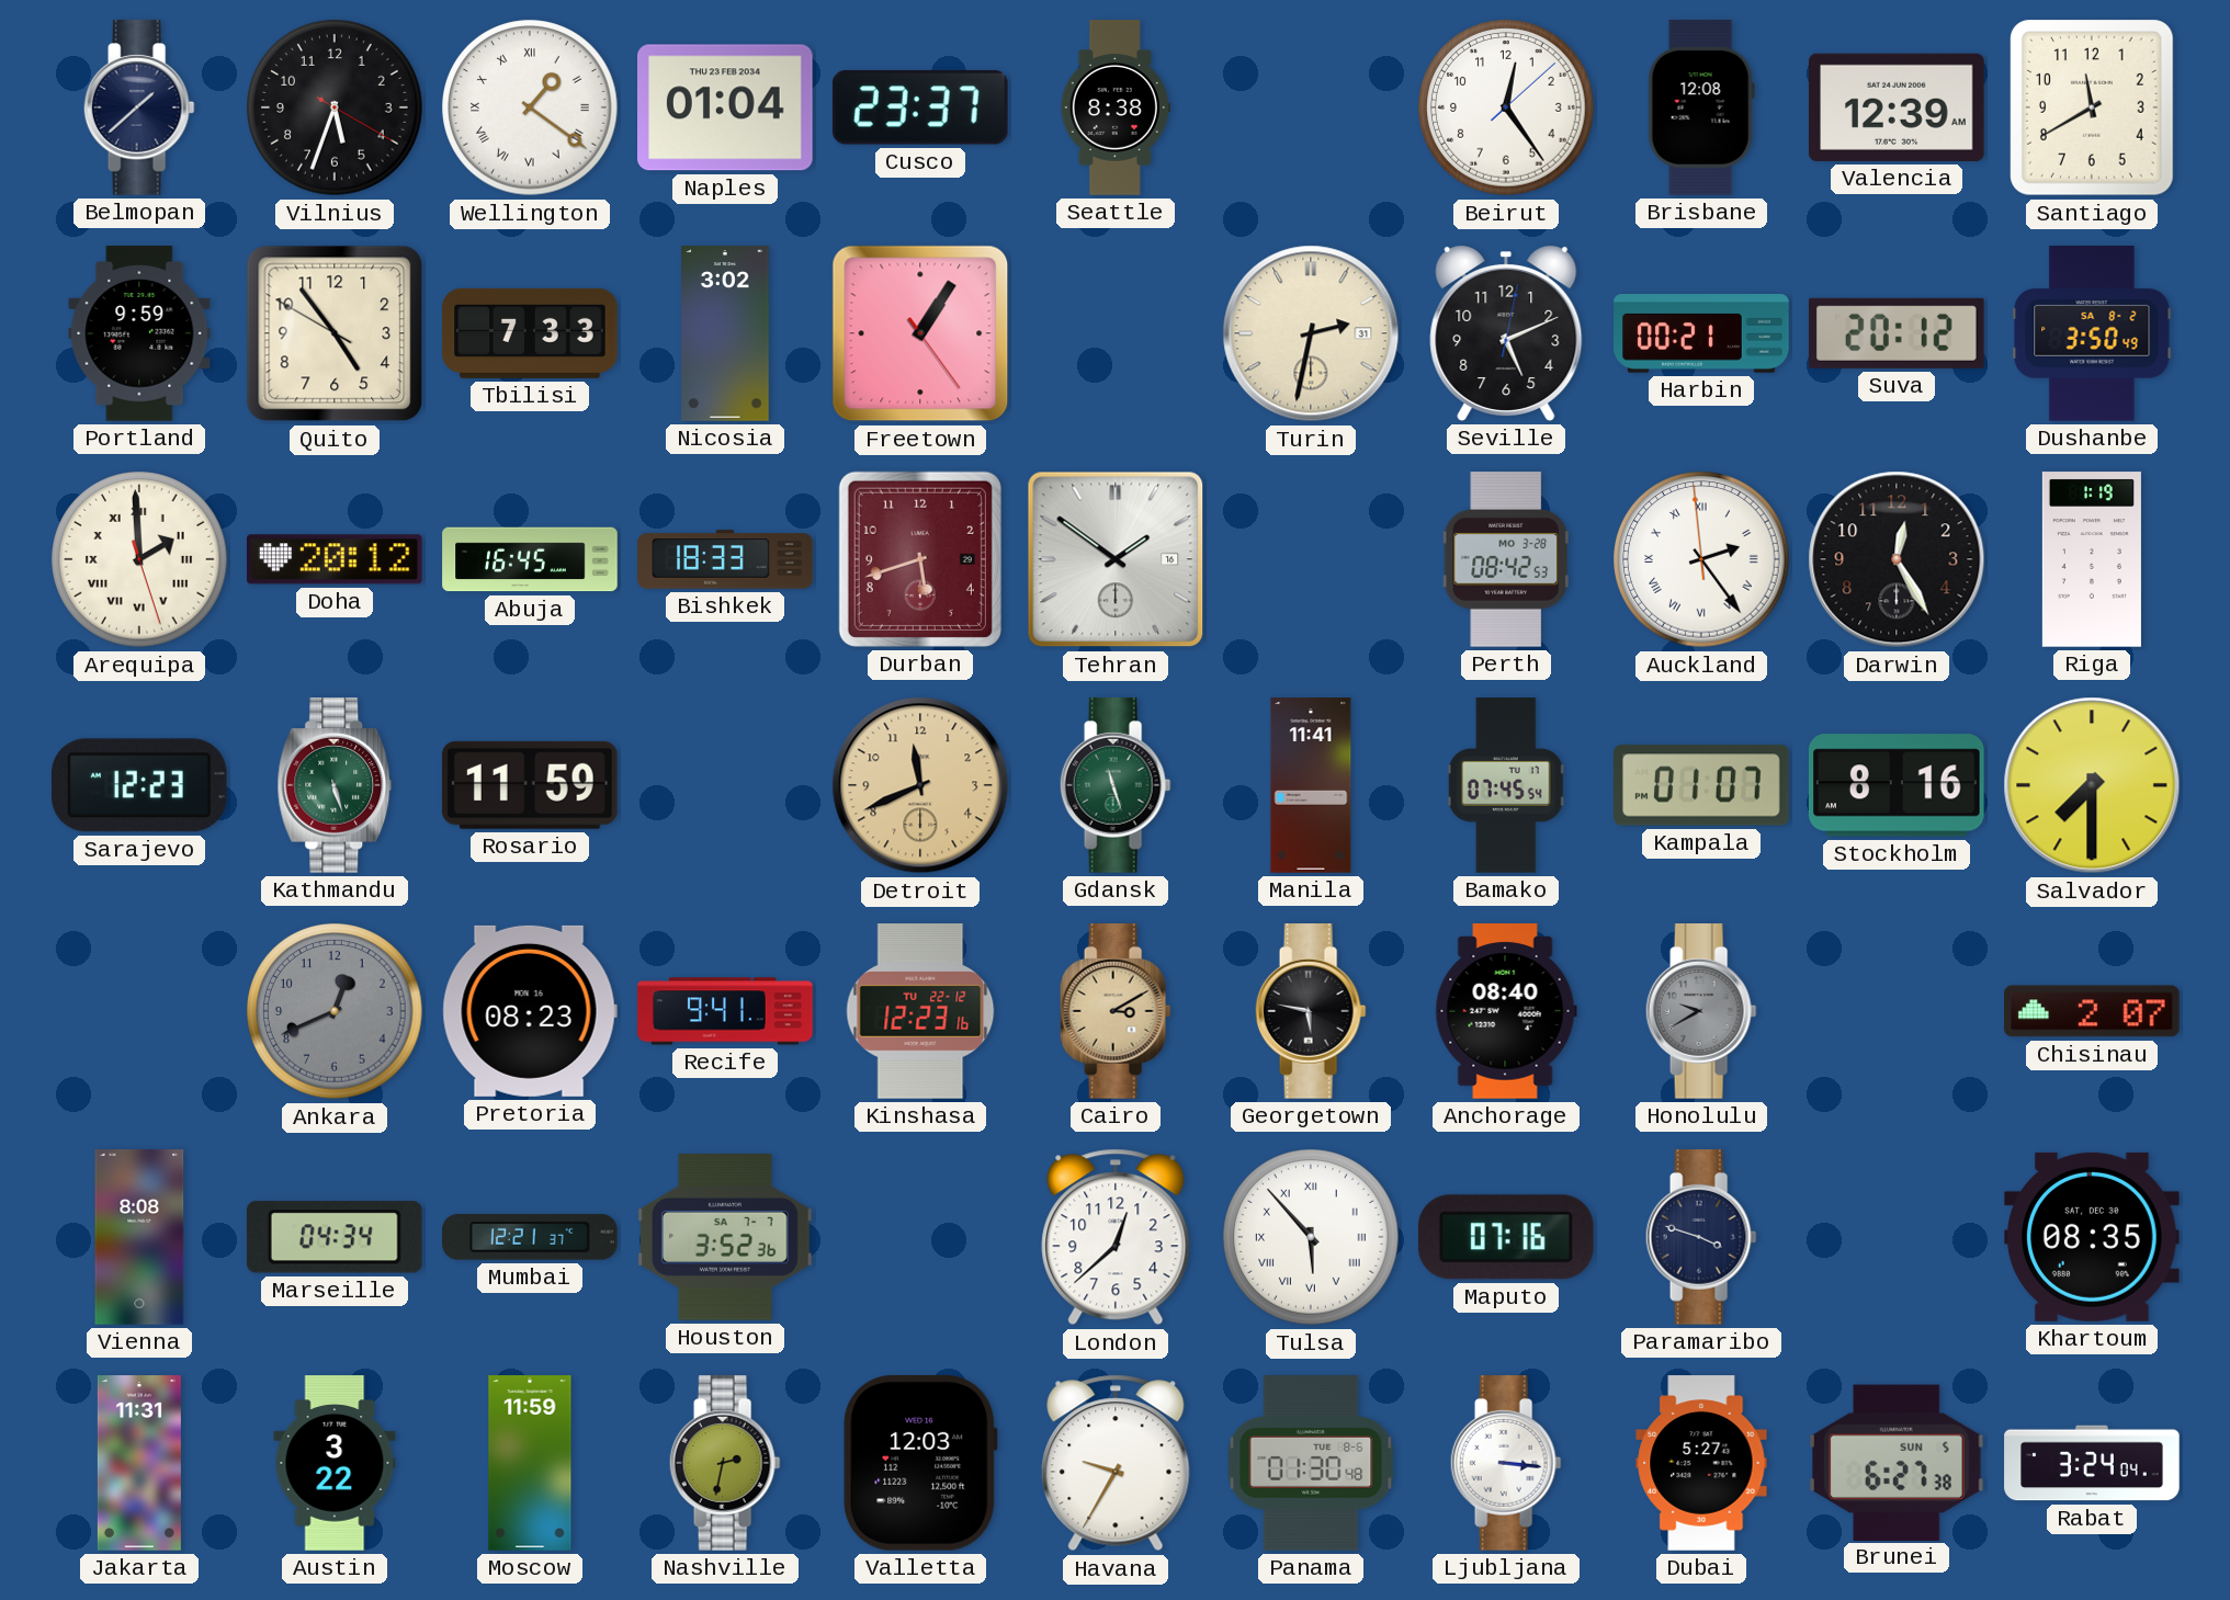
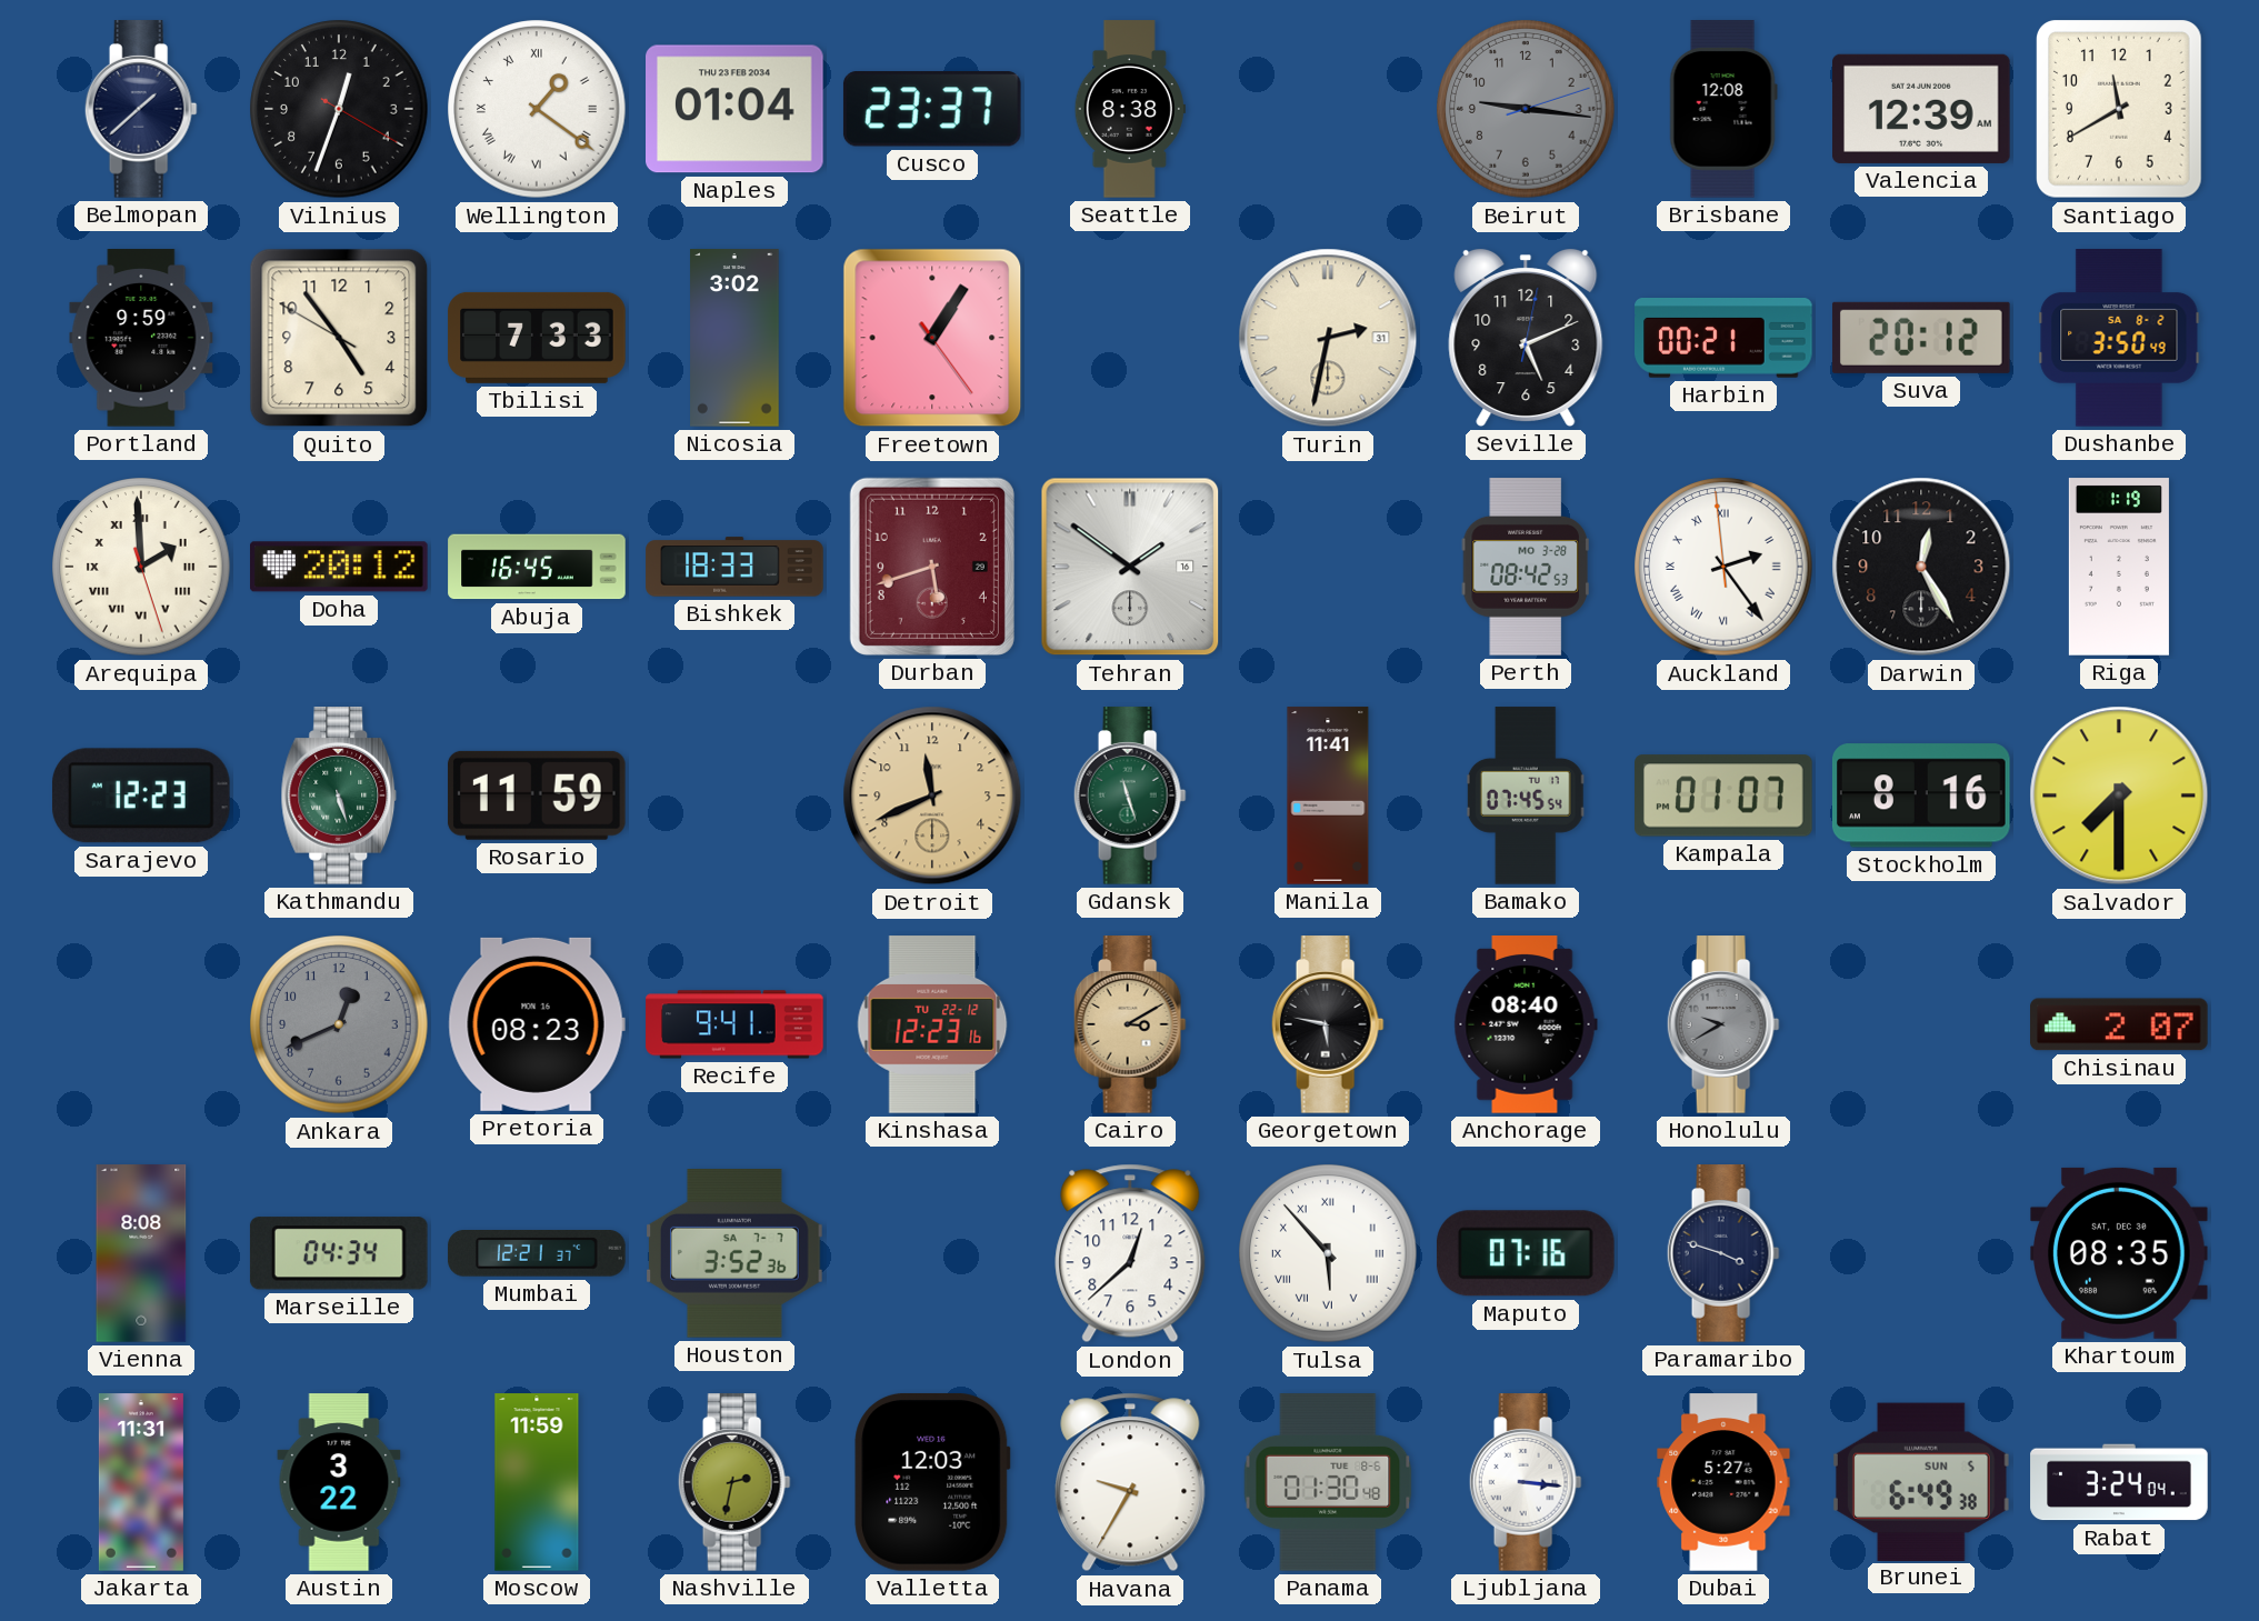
Vilnius: 5:33 -> 12:33
Beirut: 12:24 -> 9:16
Beirut dial: white -> grey
Brunei: 6:27 -> 6:49
